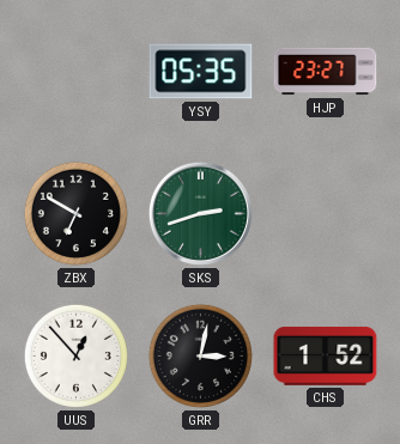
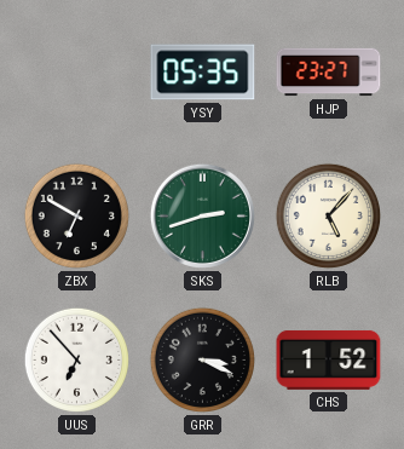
RLB: none -> 5:07
UUS: 12:53 -> 6:53
GRR: 3:02 -> 3:19
